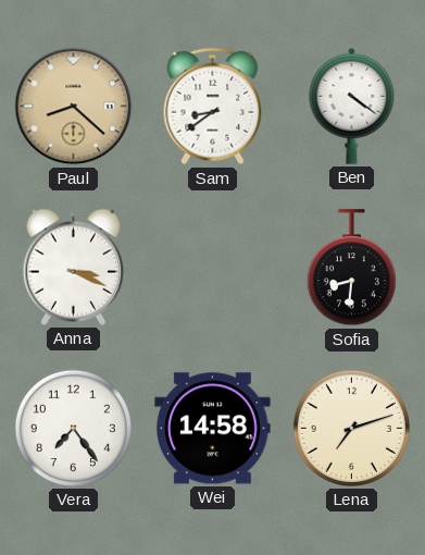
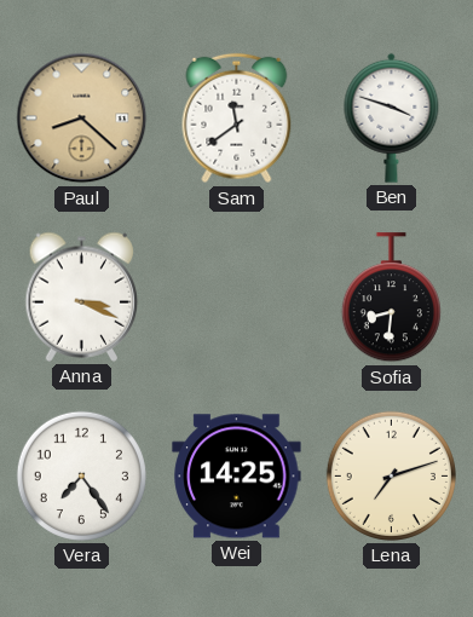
Sam: 8:39 -> 11:39
Ben: 4:21 -> 3:48
Wei: 14:58 -> 14:25
